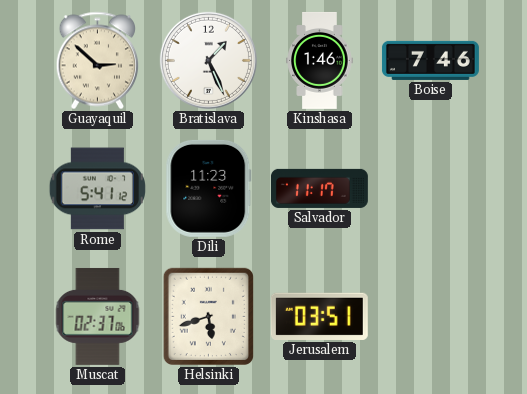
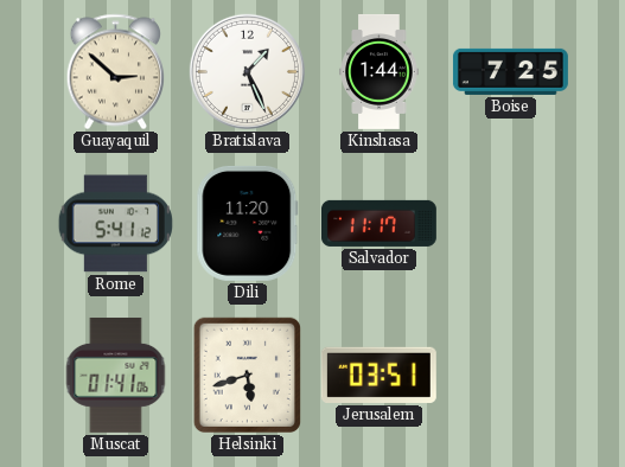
Kinshasa: 1:46 -> 1:44
Boise: 7:46 -> 7:25
Dili: 11:23 -> 11:20
Muscat: 02:37 -> 01:41
